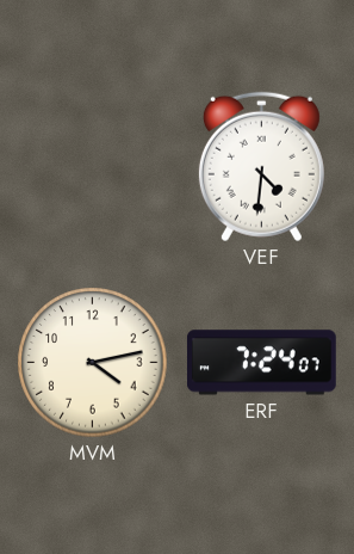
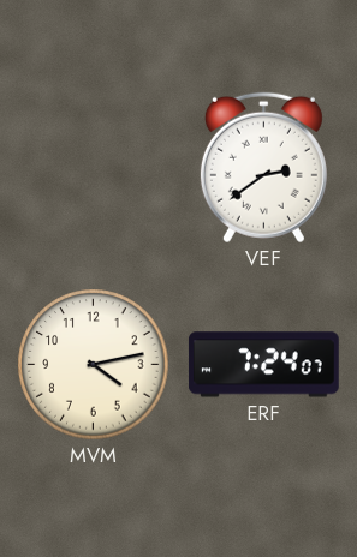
VEF: 4:31 -> 2:39
